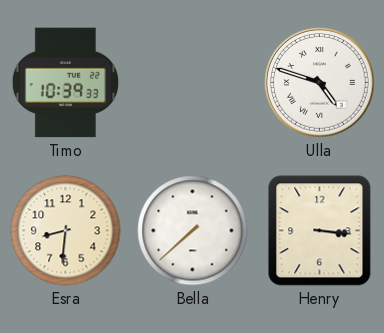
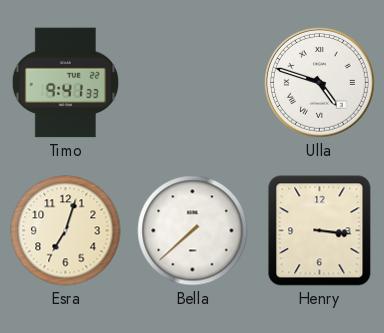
Timo: 10:39 -> 9:41
Esra: 8:31 -> 7:03
